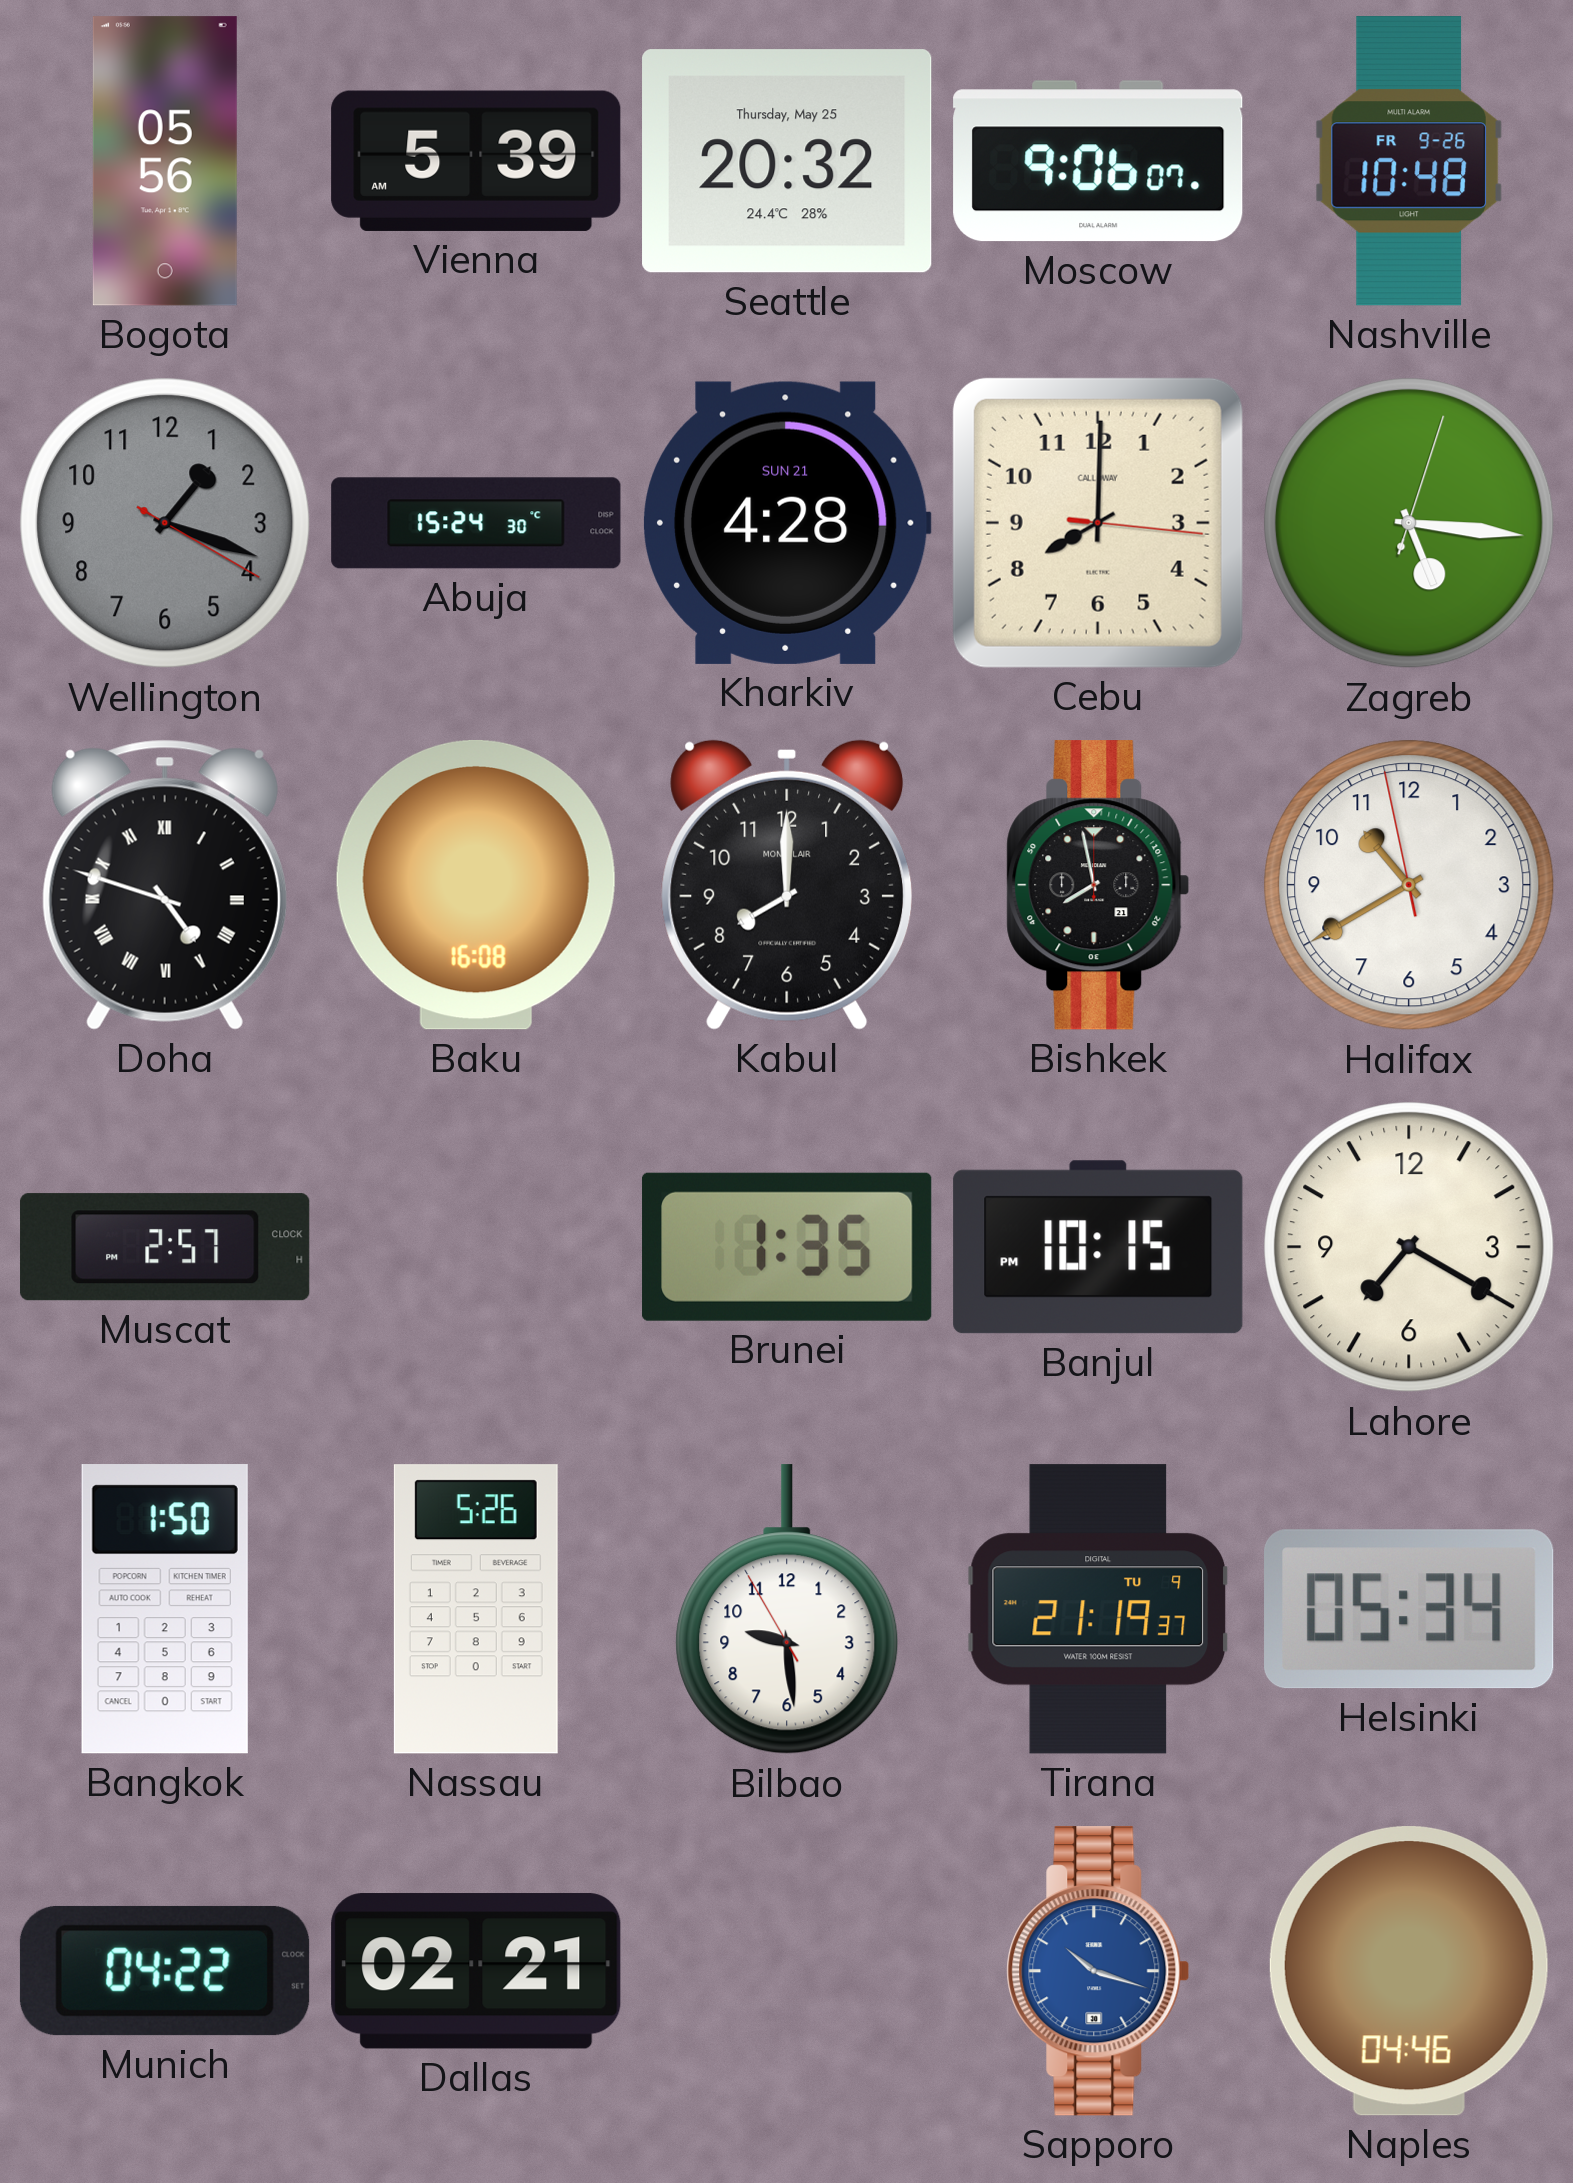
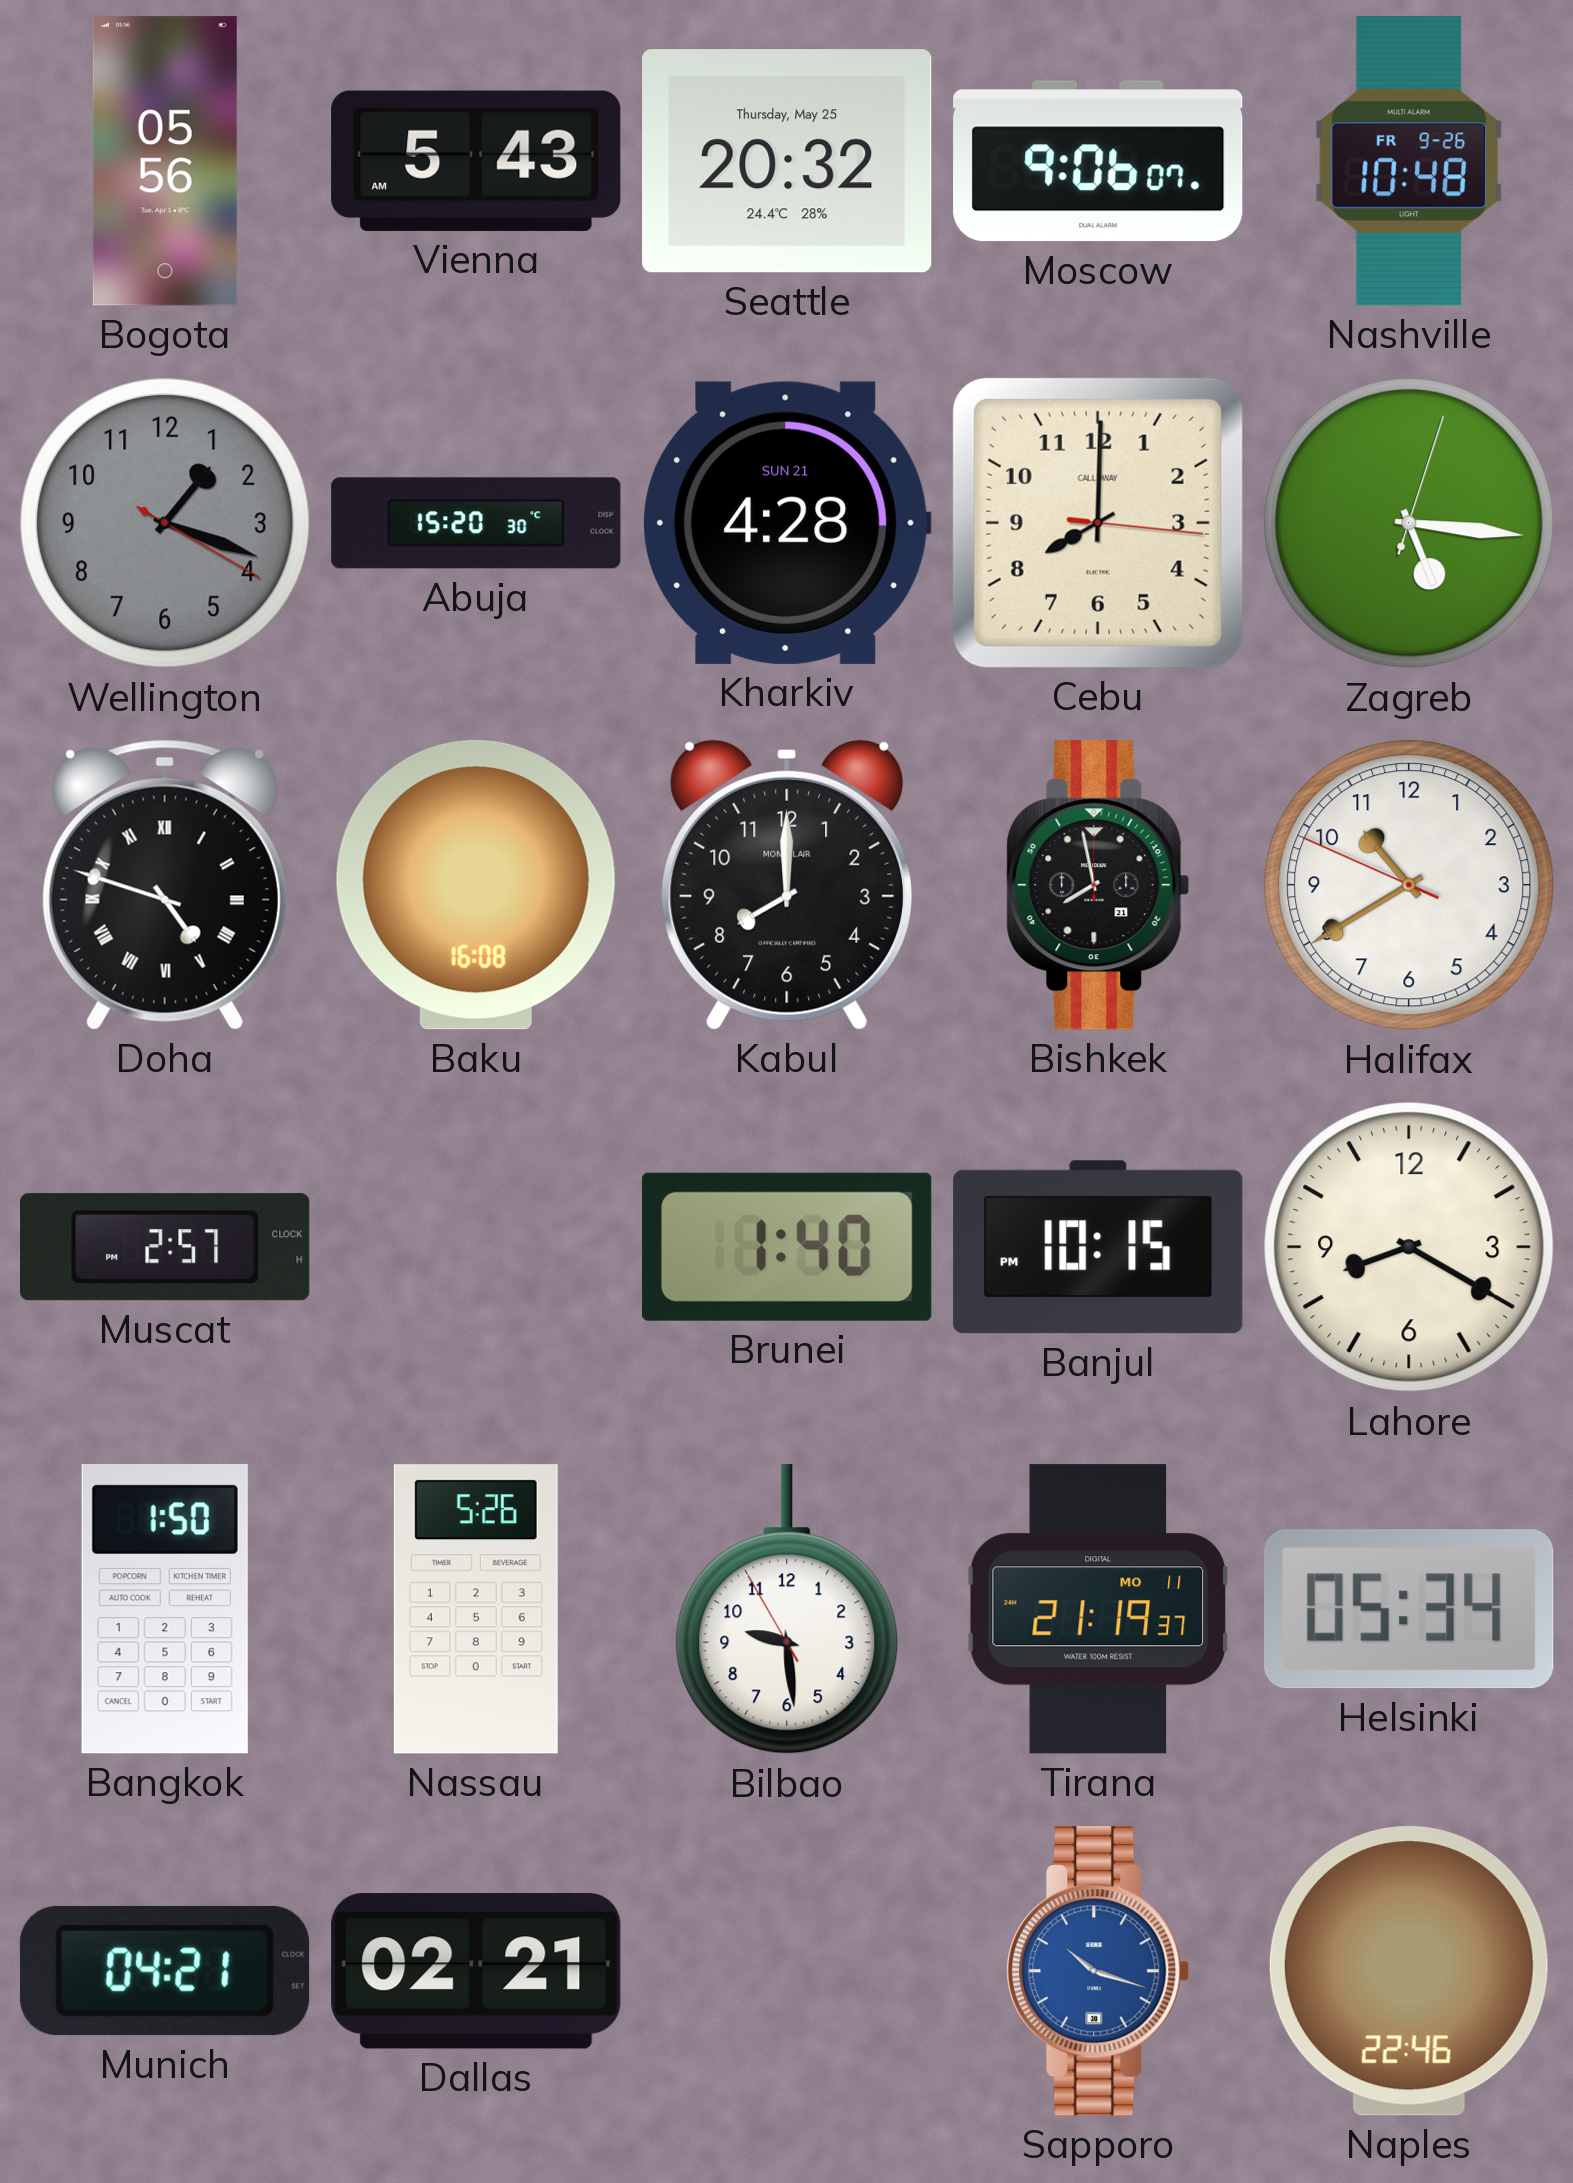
Vienna: 5:39 -> 5:43
Abuja: 15:24 -> 15:20
Halifax: 10:39:58 -> 10:39:49
Brunei: 1:35 -> 1:40
Lahore: 7:20 -> 8:20
Tirana date: TU 9 -> MO 11
Munich: 04:22 -> 04:21
Naples: 04:46 -> 22:46
